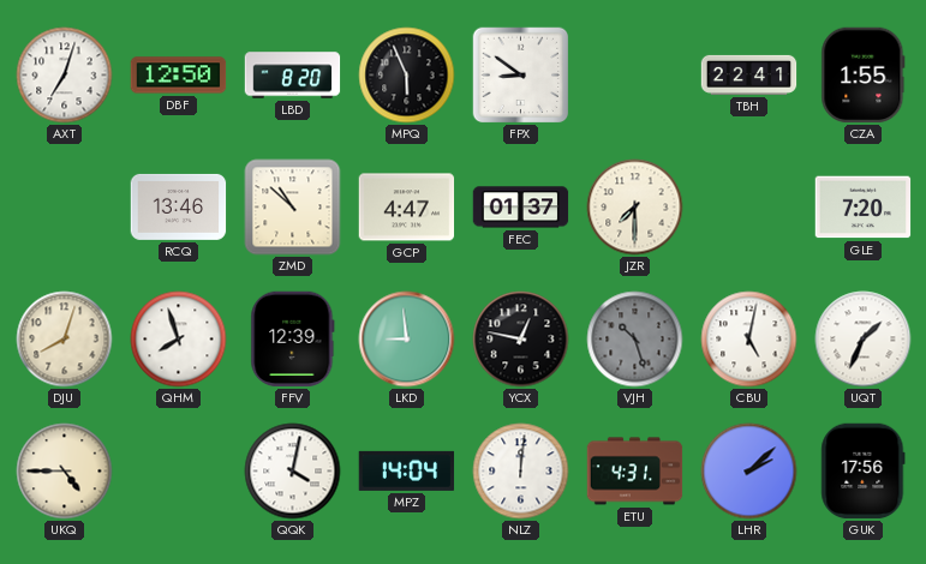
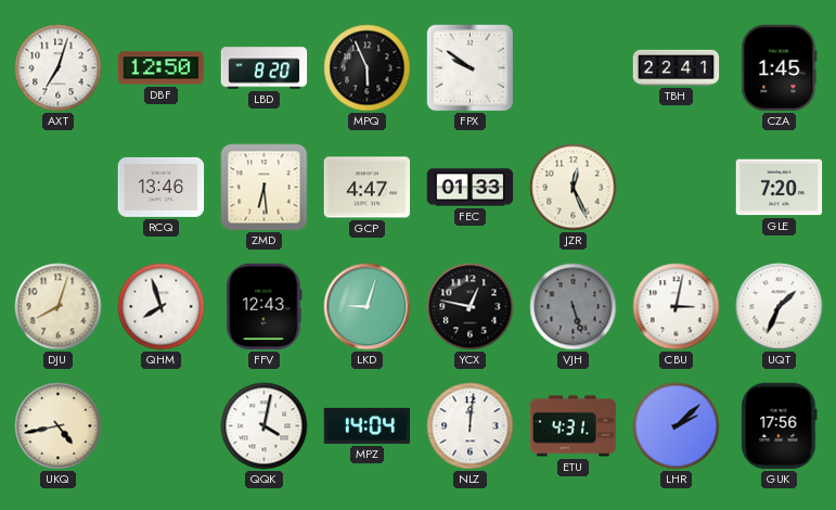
FPX: 8:51 -> 9:51
CZA: 1:55 -> 1:45
ZMD: 10:52 -> 6:29
FEC: 01:37 -> 01:33
JZR: 7:30 -> 12:26
FFV: 12:39 -> 12:43
LKD: 8:59 -> 9:03
VJH: 10:27 -> 5:27
CBU: 5:02 -> 3:02
UKQ: 4:45 -> 4:43
